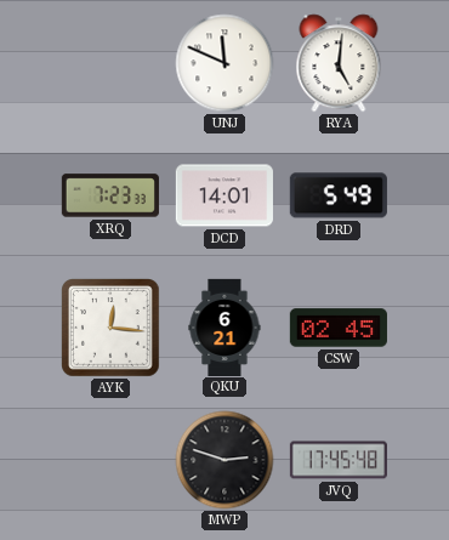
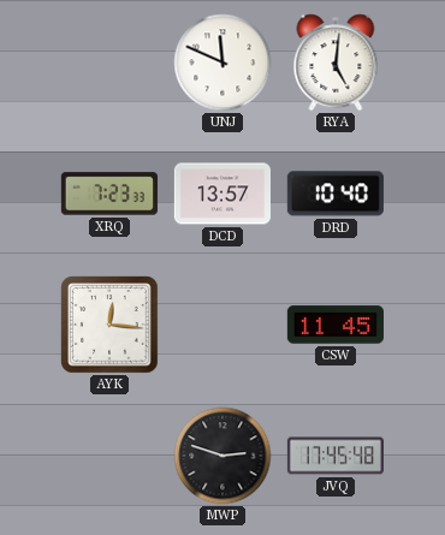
DCD: 14:01 -> 13:57
DRD: 5:49 -> 10:40
QKU: 6:21 -> none
CSW: 02:45 -> 11:45
